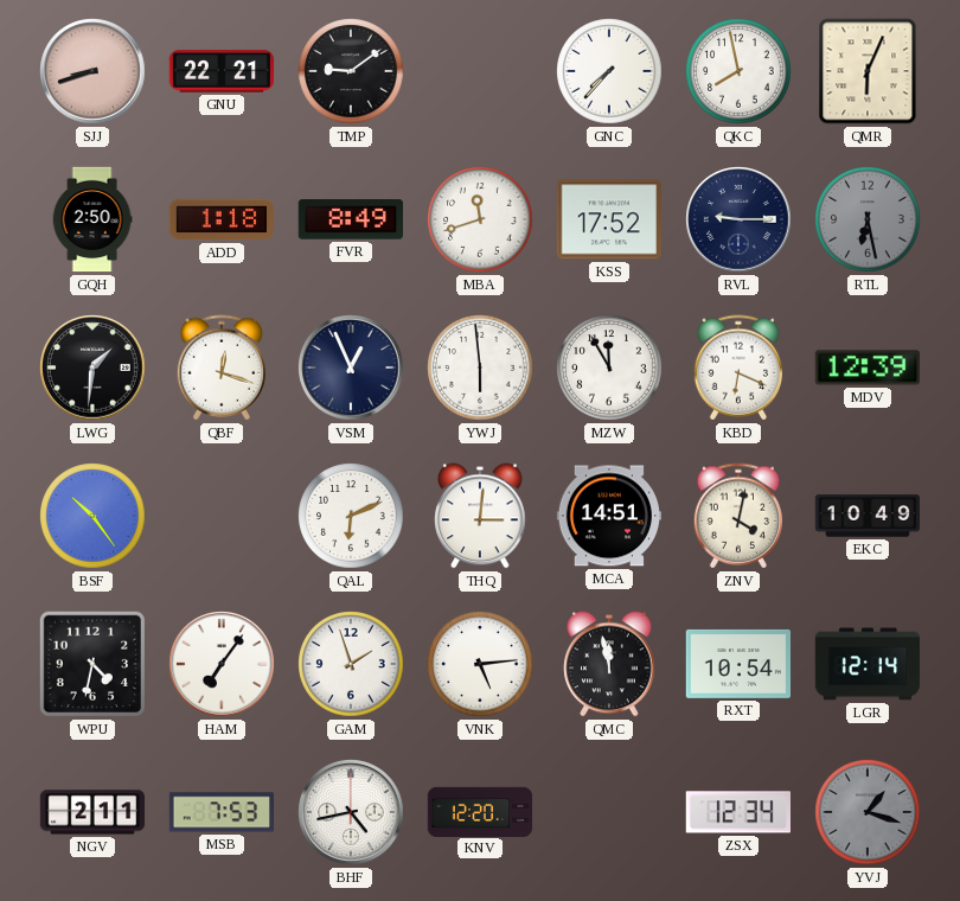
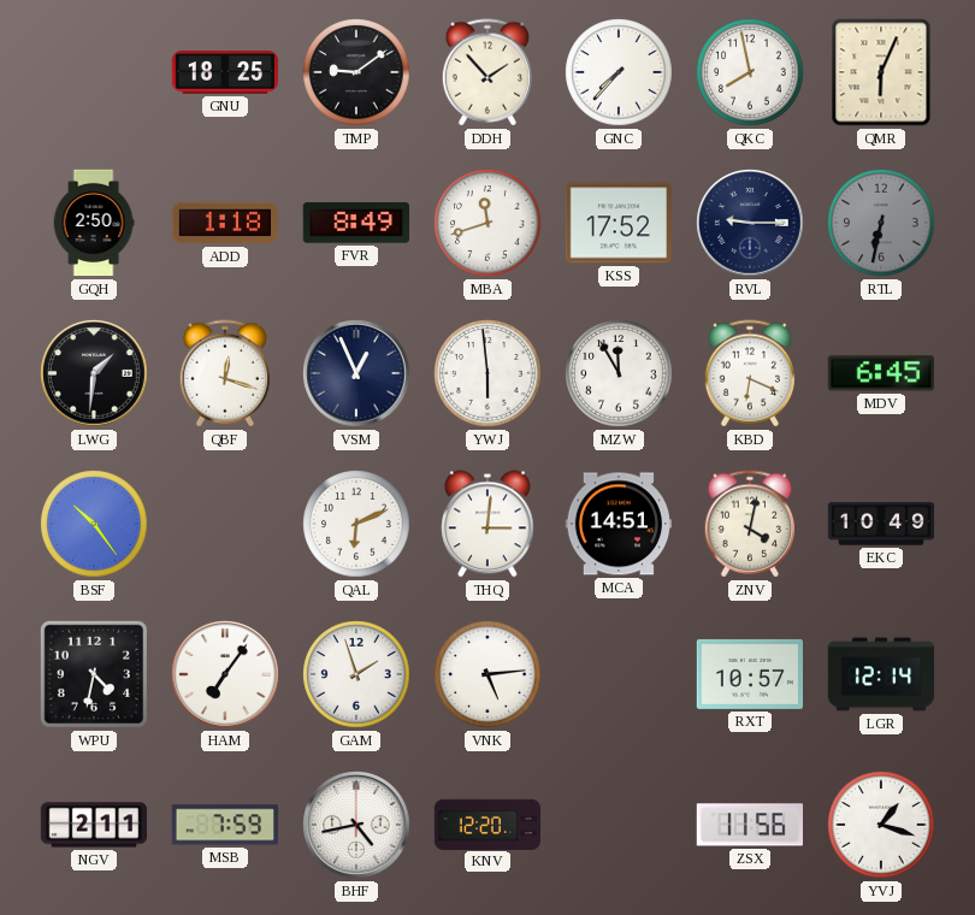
SJJ: 8:42 -> none
GNU: 22:21 -> 18:25
DDH: none -> 1:53
RTL: 6:28 -> 6:32
MDV: 12:39 -> 6:45
QMC: 11:58 -> none
RXT: 10:54 -> 10:57
MSB: 7:53 -> 7:59
ZSX: 12:34 -> 11:56
YVJ dial: grey -> white
